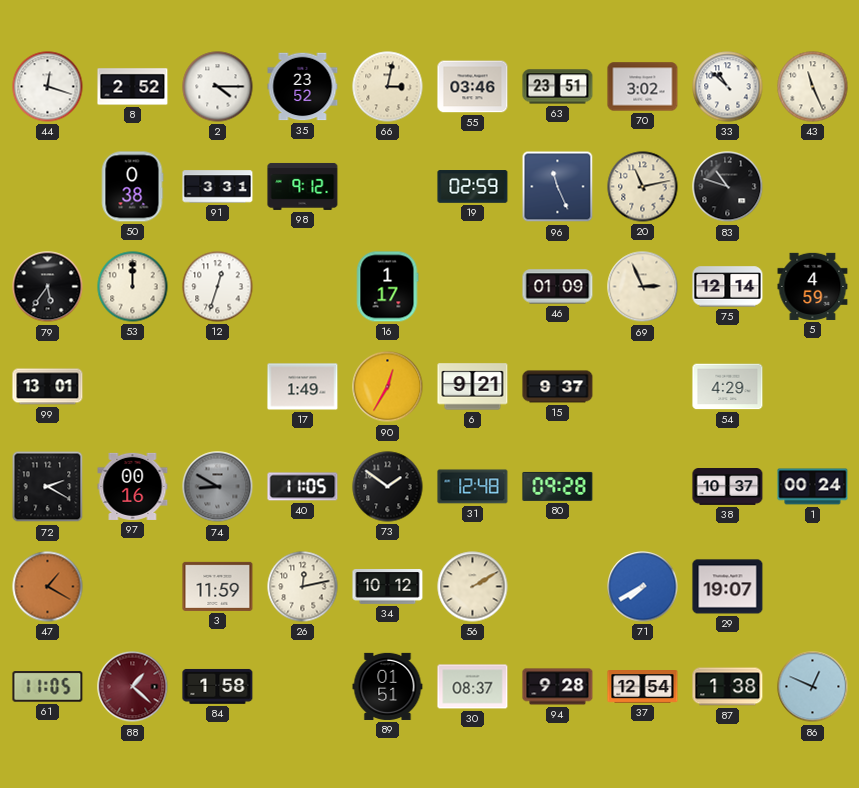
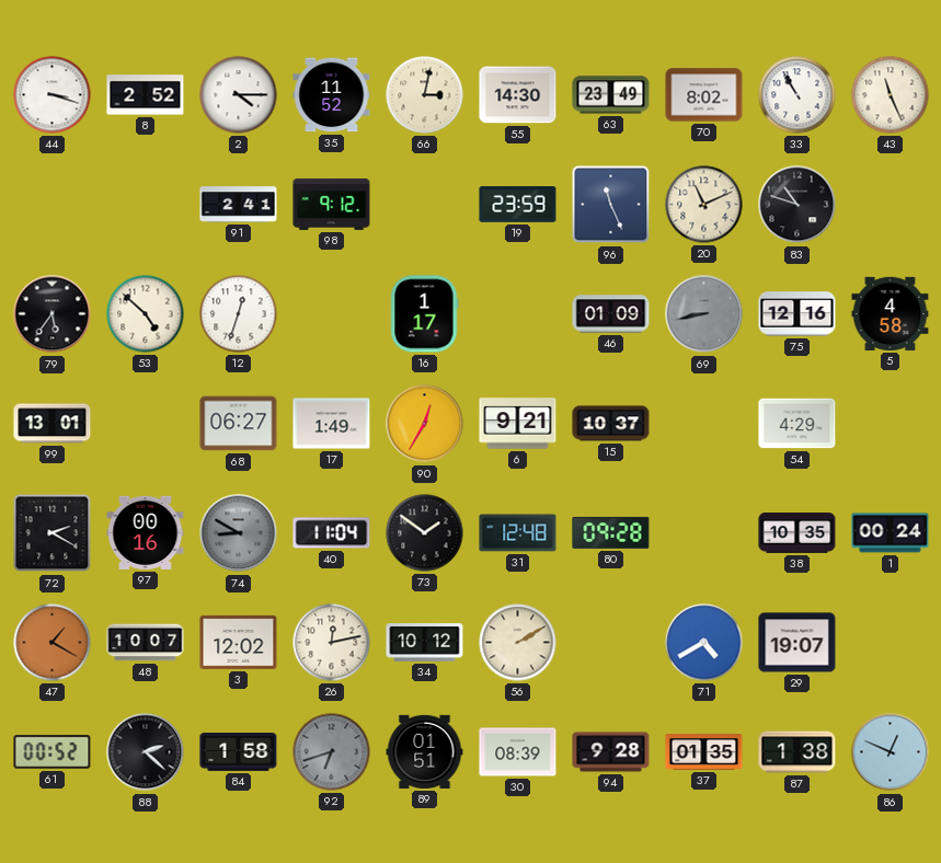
44: 12:18 -> 3:18
35: 23:52 -> 11:52
55: 03:46 -> 14:30
63: 23:51 -> 23:49
70: 3:02 -> 8:02
33: 10:52 -> 10:55
50: 0:38 -> none
91: 3:31 -> 2:41
19: 02:59 -> 23:59
20: 11:13 -> 11:11
53: 12:00 -> 4:52
69: 2:56 -> 8:43
69 dial: cream -> grey
75: 12:14 -> 12:16
5: 4:59 -> 4:58
68: none -> 06:27
15: 9:37 -> 10:37
40: 11:05 -> 11:04
38: 10:37 -> 10:35
48: none -> 10:07
3: 11:59 -> 12:02
71: 7:40 -> 4:40
61: 11:05 -> 00:52
88: 1:22 -> 2:22
88 dial: burgundy -> black
92: none -> 6:42
30: 08:37 -> 08:39
37: 12:54 -> 01:35
